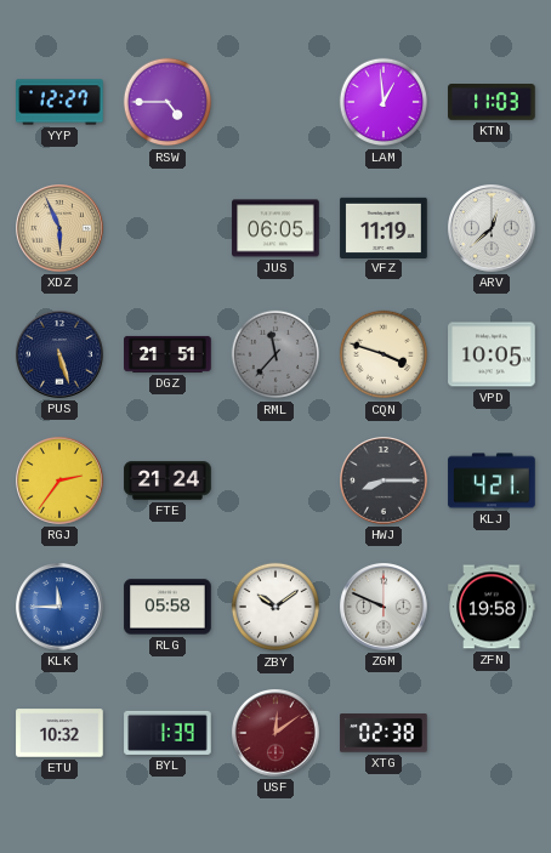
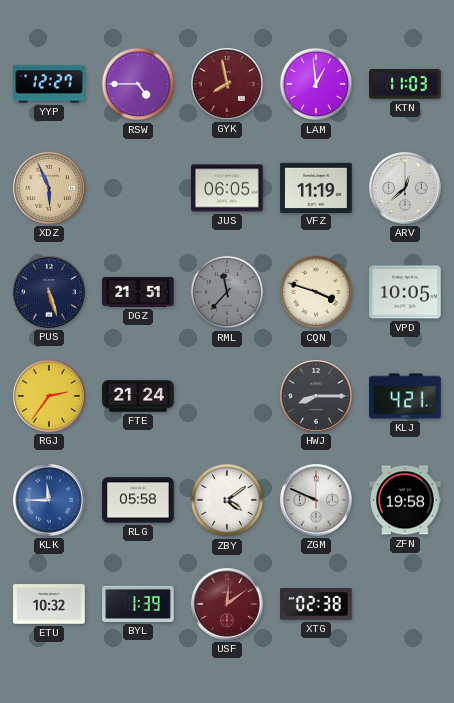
GYK: none -> 7:58
ZBY: 10:09 -> 4:09
